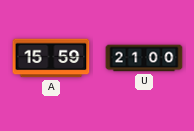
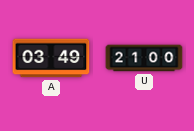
A: 15:59 -> 03:49
